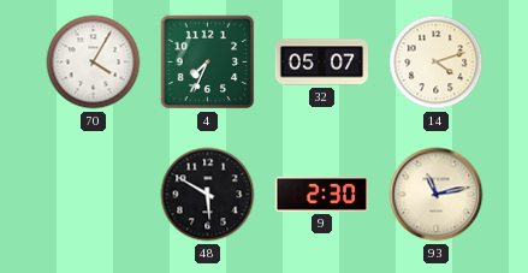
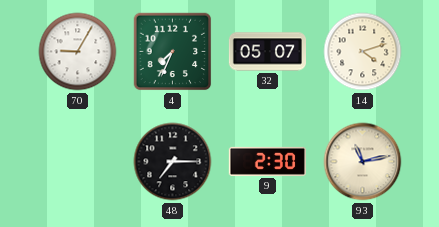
70: 4:05 -> 9:05
48: 5:50 -> 7:15
